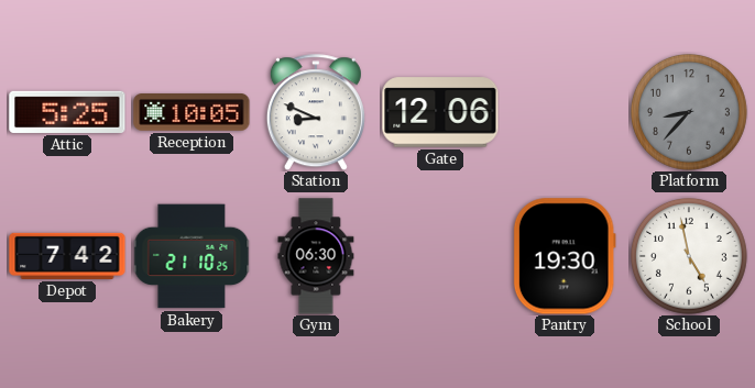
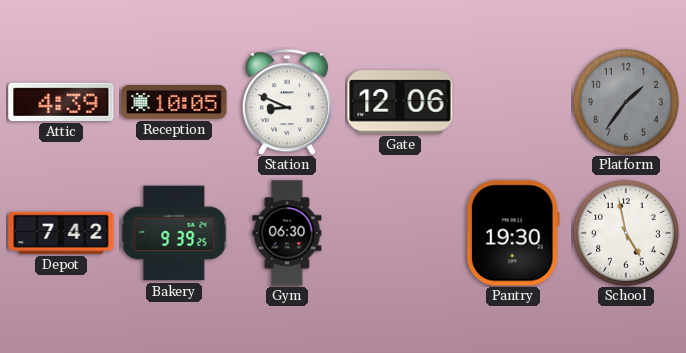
Attic: 5:25 -> 4:39
Platform: 8:37 -> 1:36
Bakery: 21:10 -> 9:39
